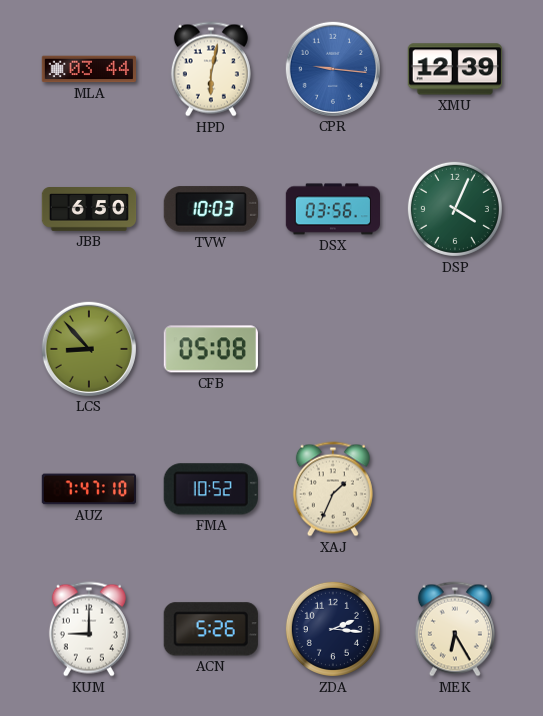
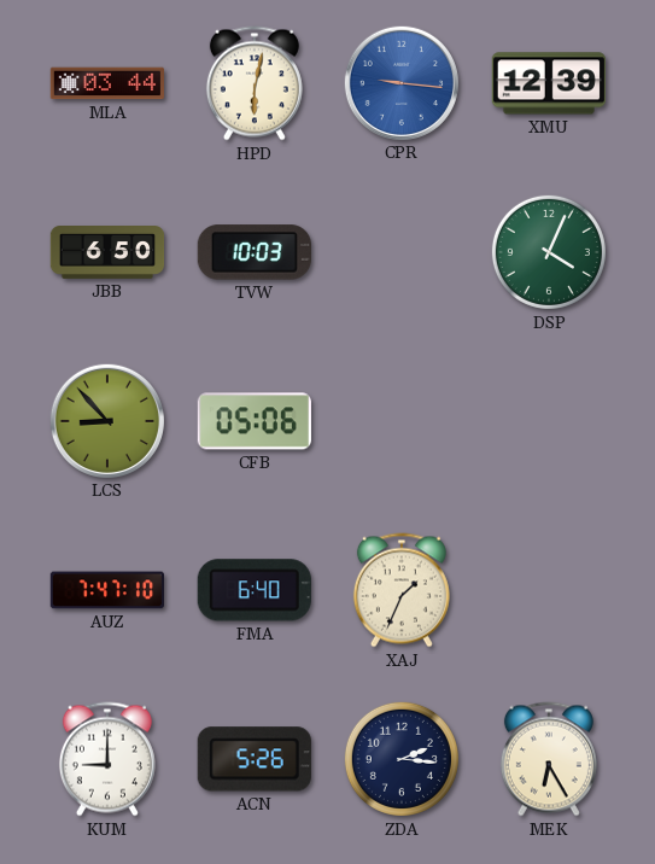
DSX: 03:56 -> none
CFB: 05:08 -> 05:06
FMA: 10:52 -> 6:40
